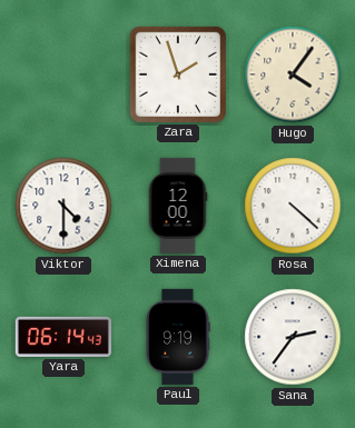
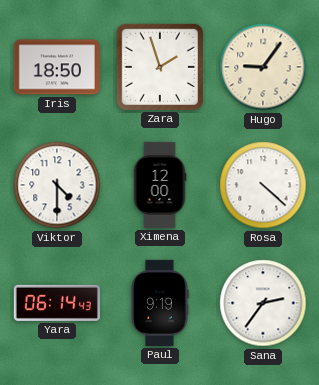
Iris: none -> 18:50
Hugo: 4:06 -> 9:06
